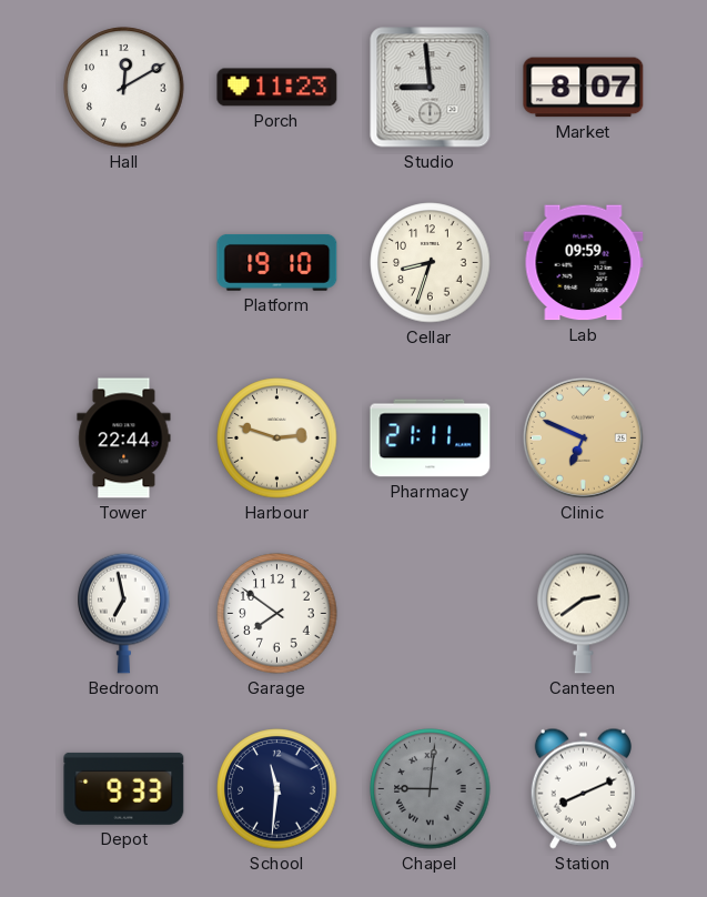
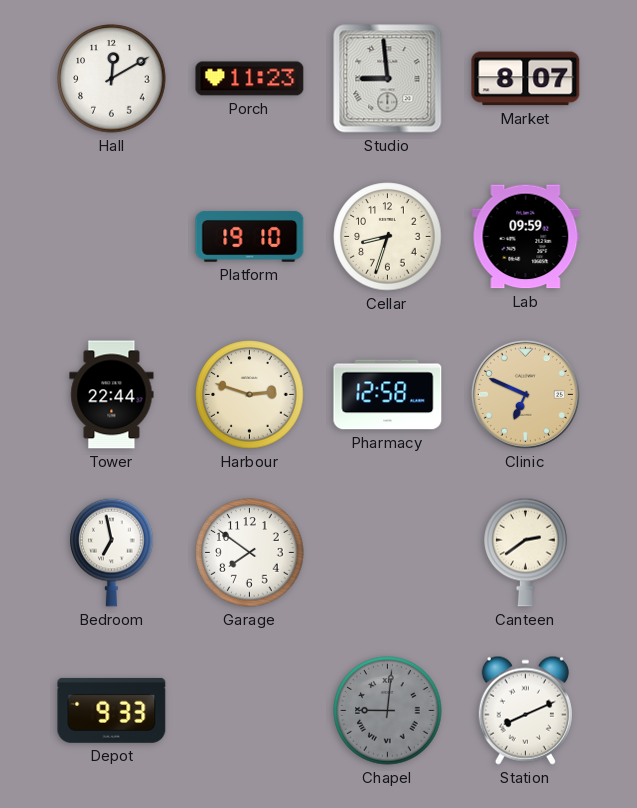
Pharmacy: 21:11 -> 12:58
School: 11:31 -> none
